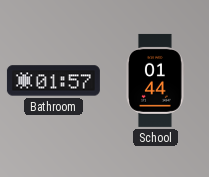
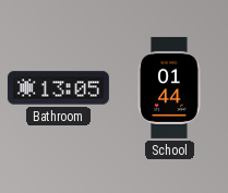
Bathroom: 01:57 -> 13:05
